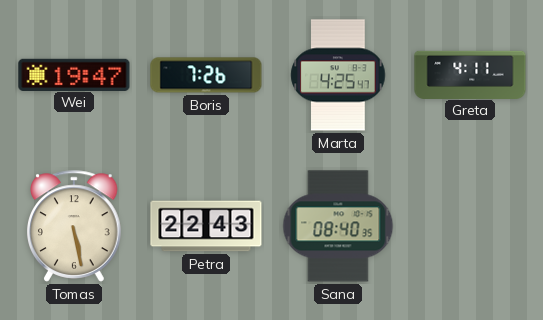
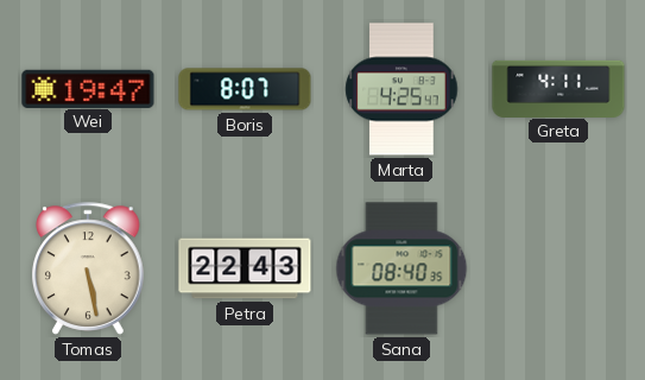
Boris: 7:26 -> 8:07
